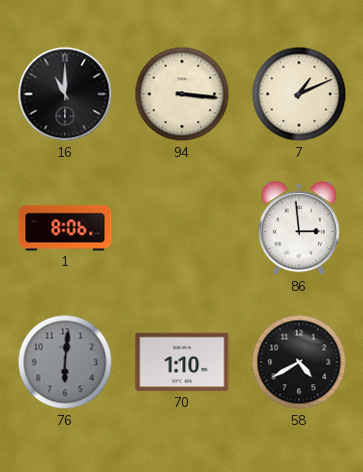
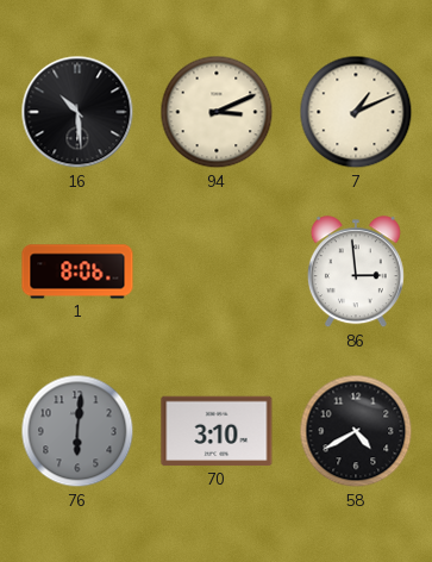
16: 11:00 -> 10:29
94: 3:16 -> 3:11
70: 1:10 -> 3:10
